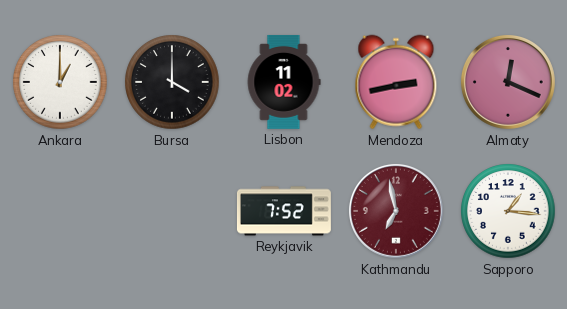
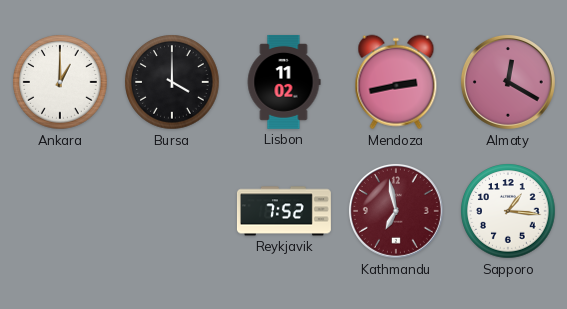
Almaty: 12:19 -> 12:20
